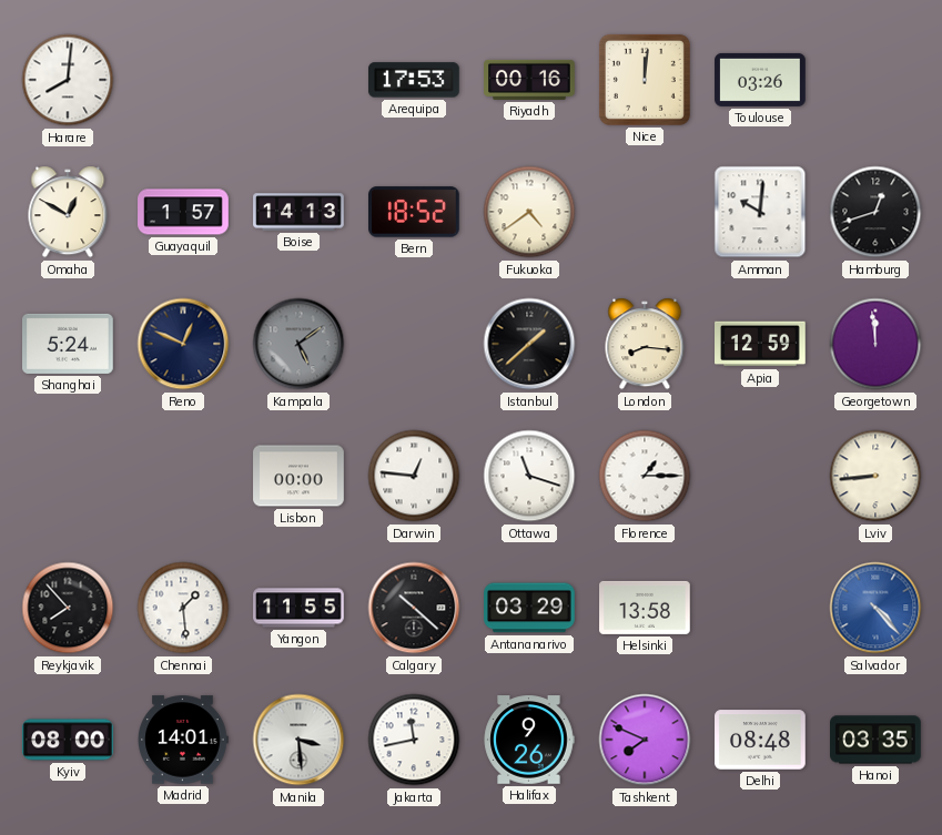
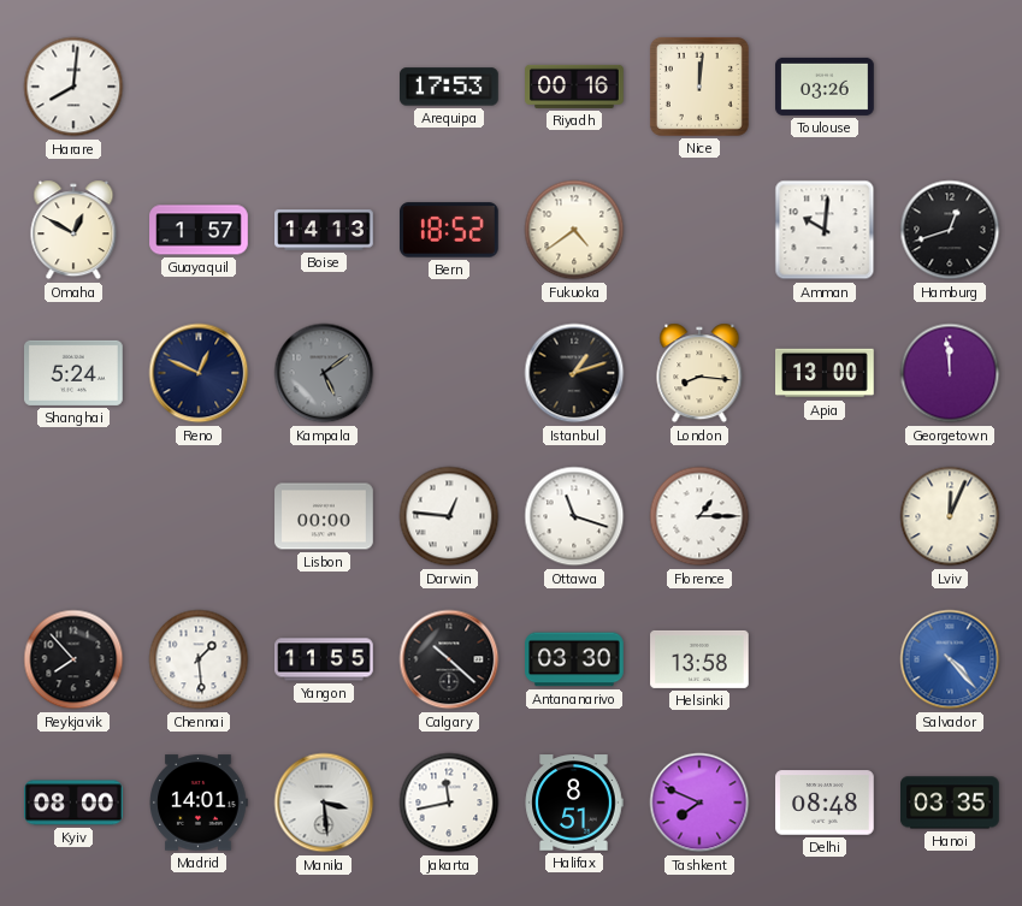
Istanbul: 1:38 -> 1:12
Apia: 12:59 -> 13:00
Lviv: 8:44 -> 12:04
Antananarivo: 03:29 -> 03:30
Halifax: 9:26 -> 8:51
